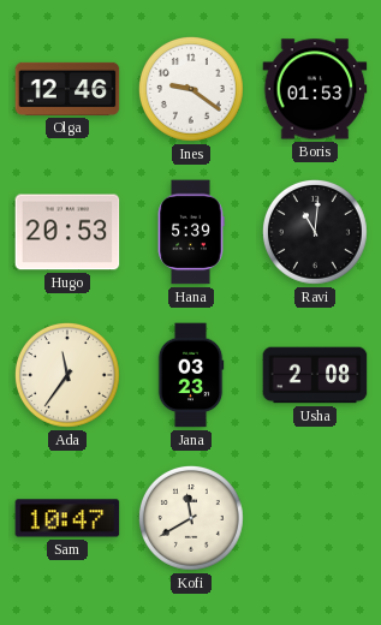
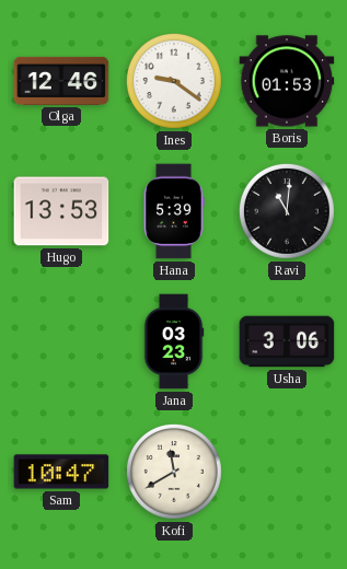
Hugo: 20:53 -> 13:53
Ada: 11:36 -> none
Usha: 2:08 -> 3:06
